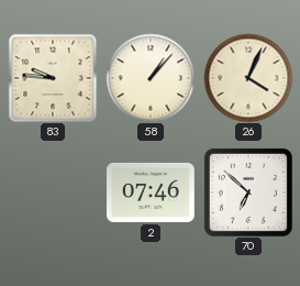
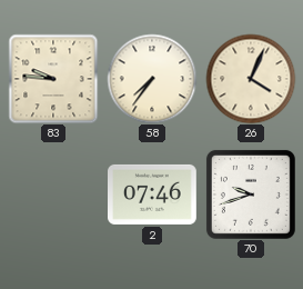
58: 1:07 -> 7:36
70: 6:52 -> 9:42
